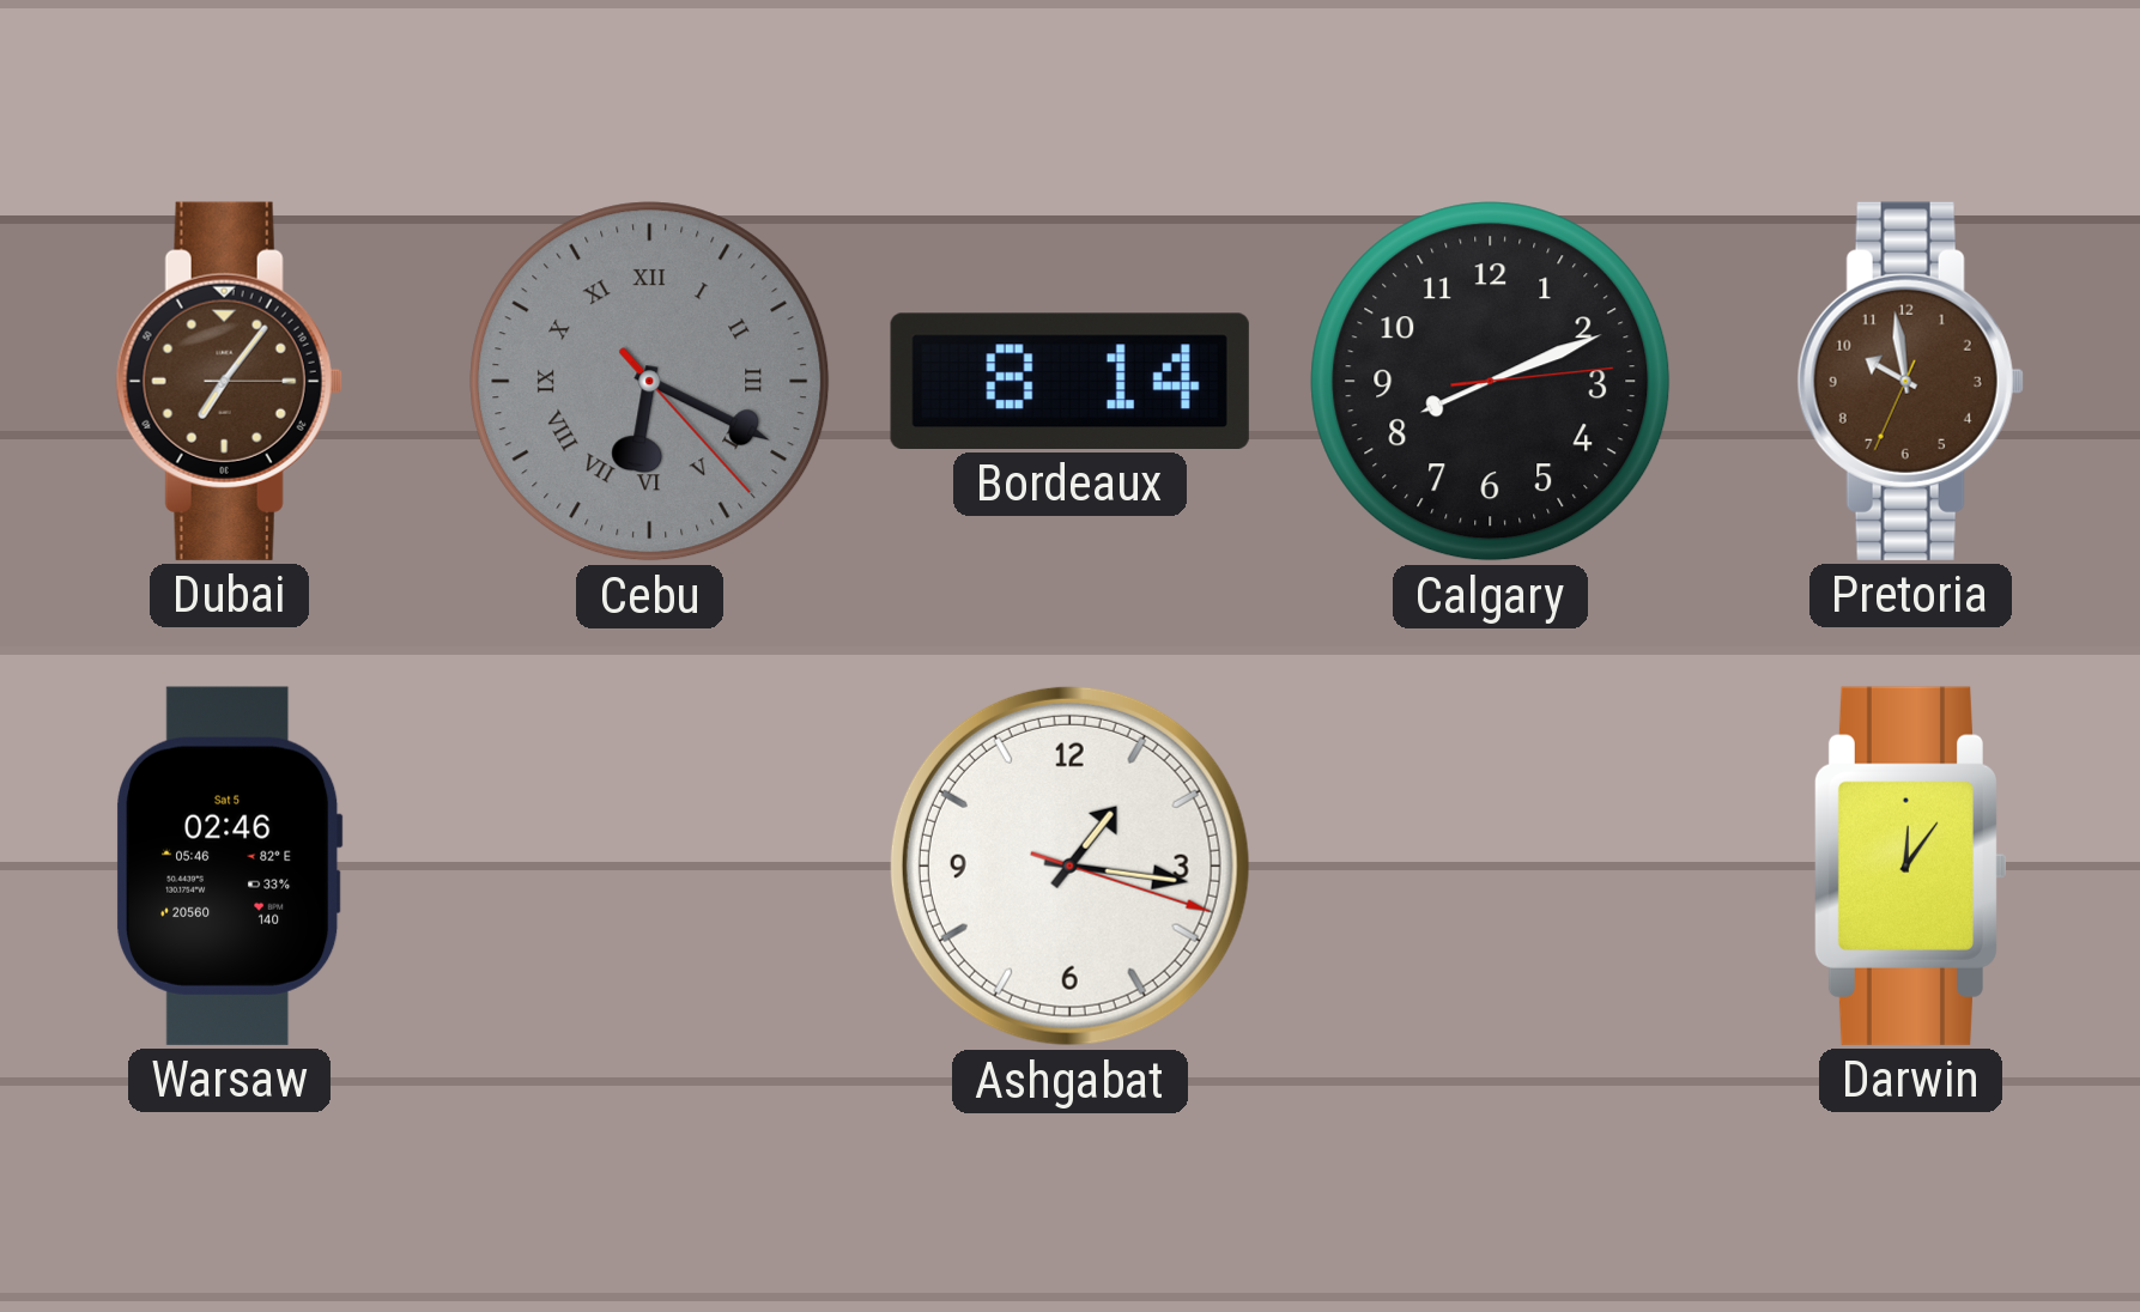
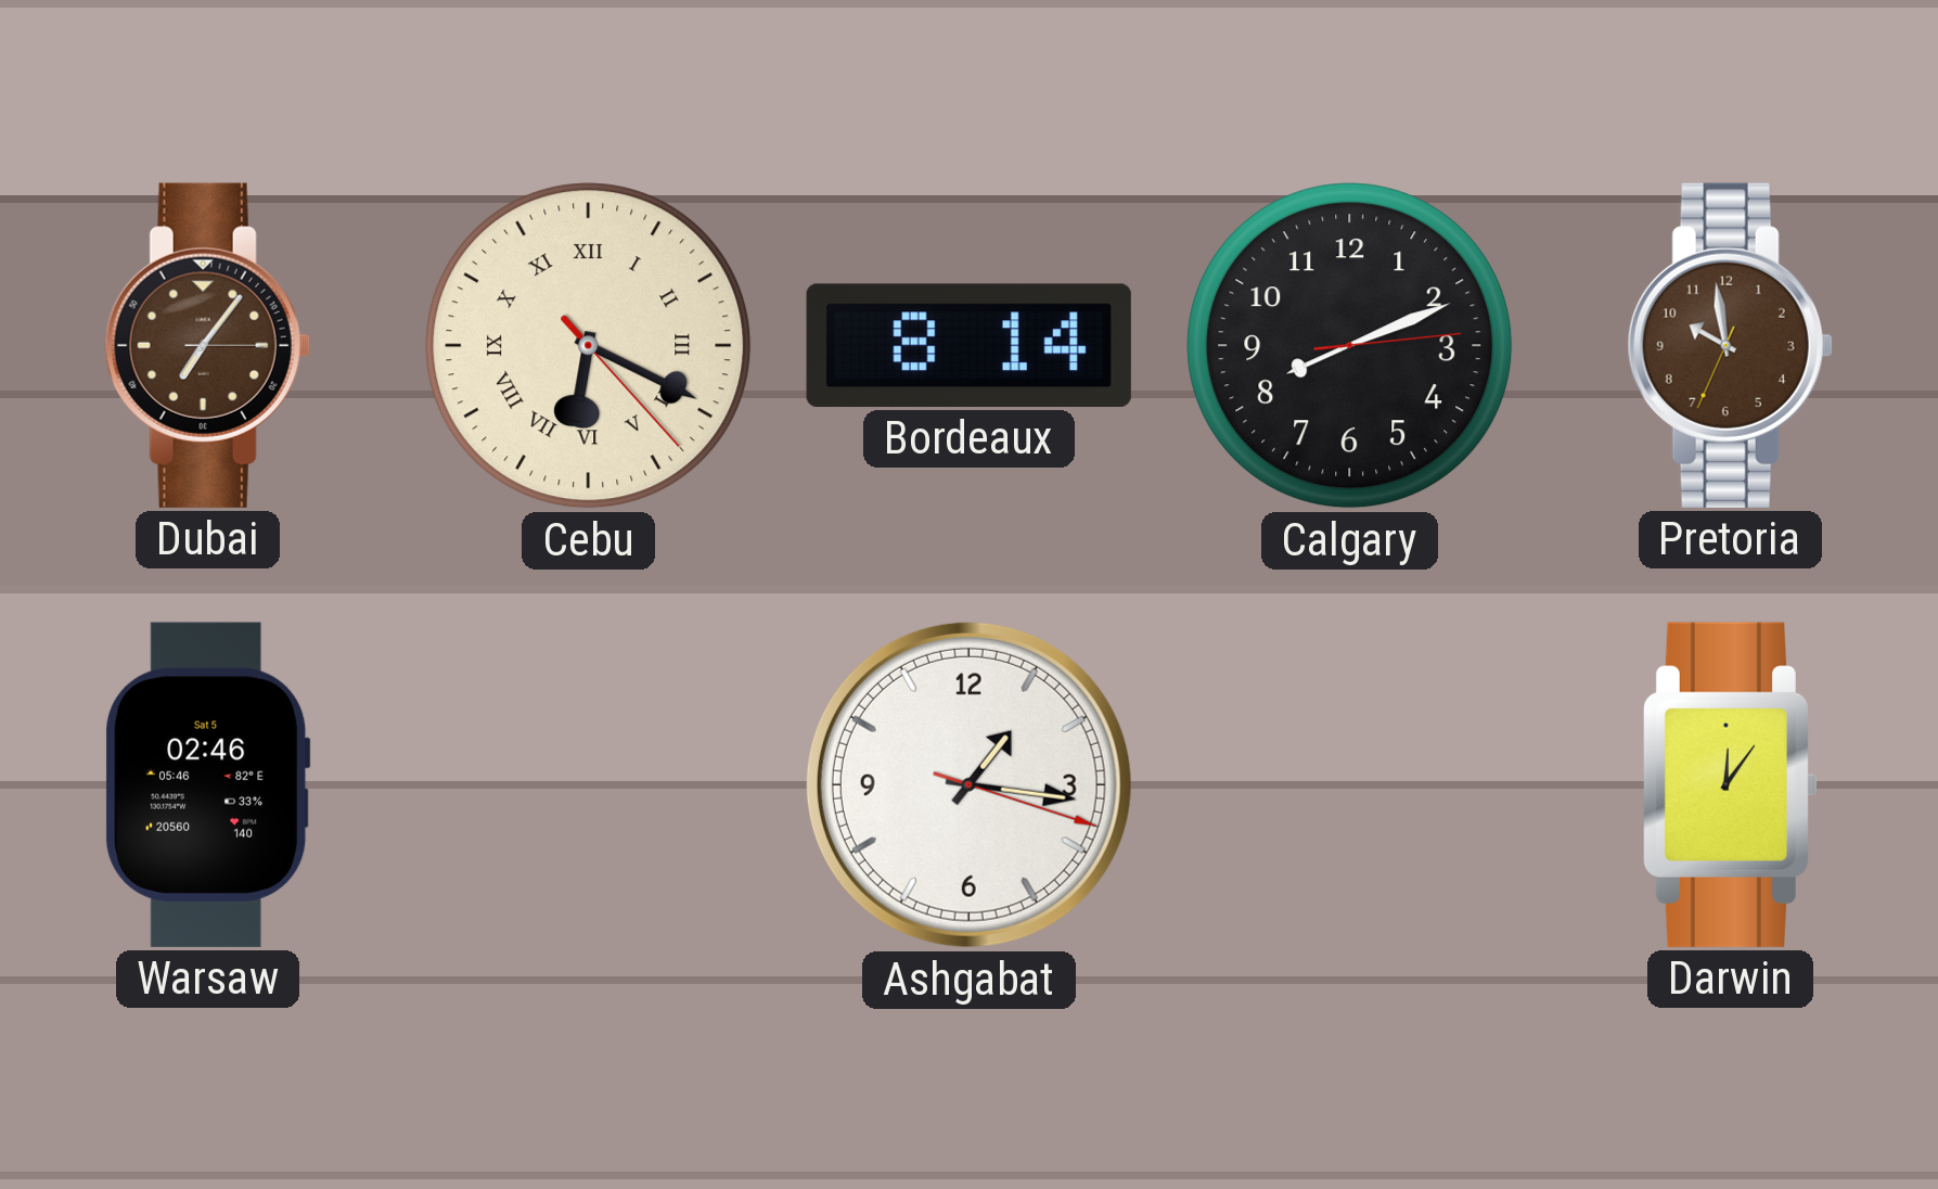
Cebu dial: grey -> cream
